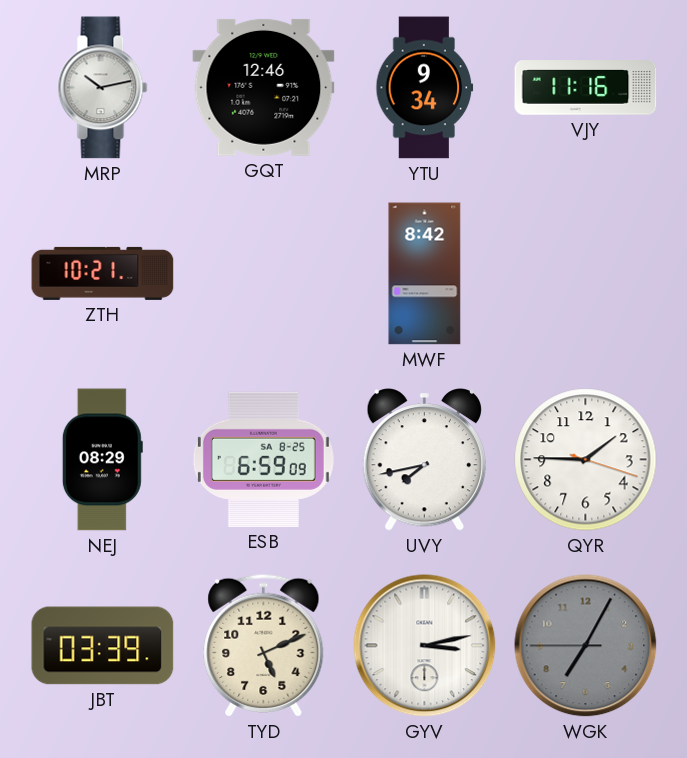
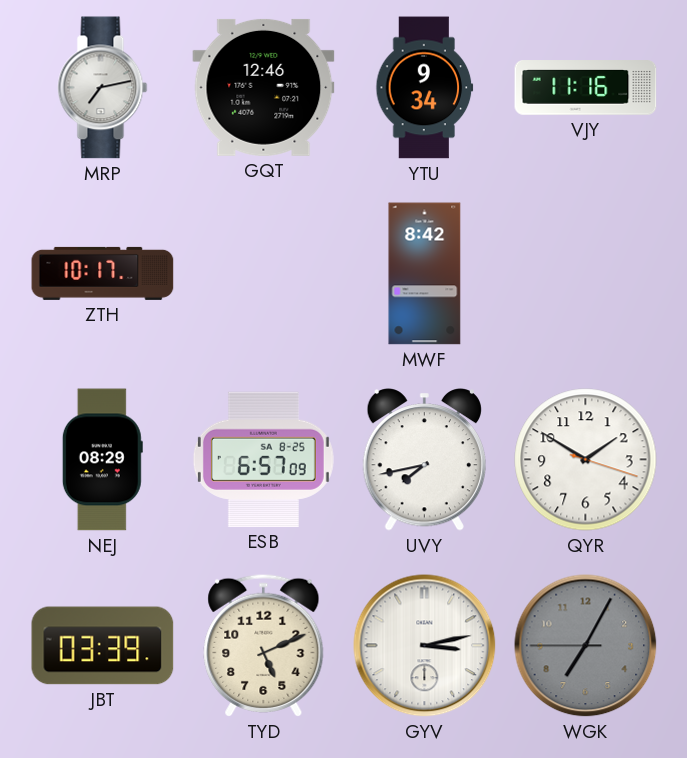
MRP: 10:13 -> 7:13
ZTH: 10:21 -> 10:17
ESB: 6:59 -> 6:57
QYR: 1:45 -> 1:50
